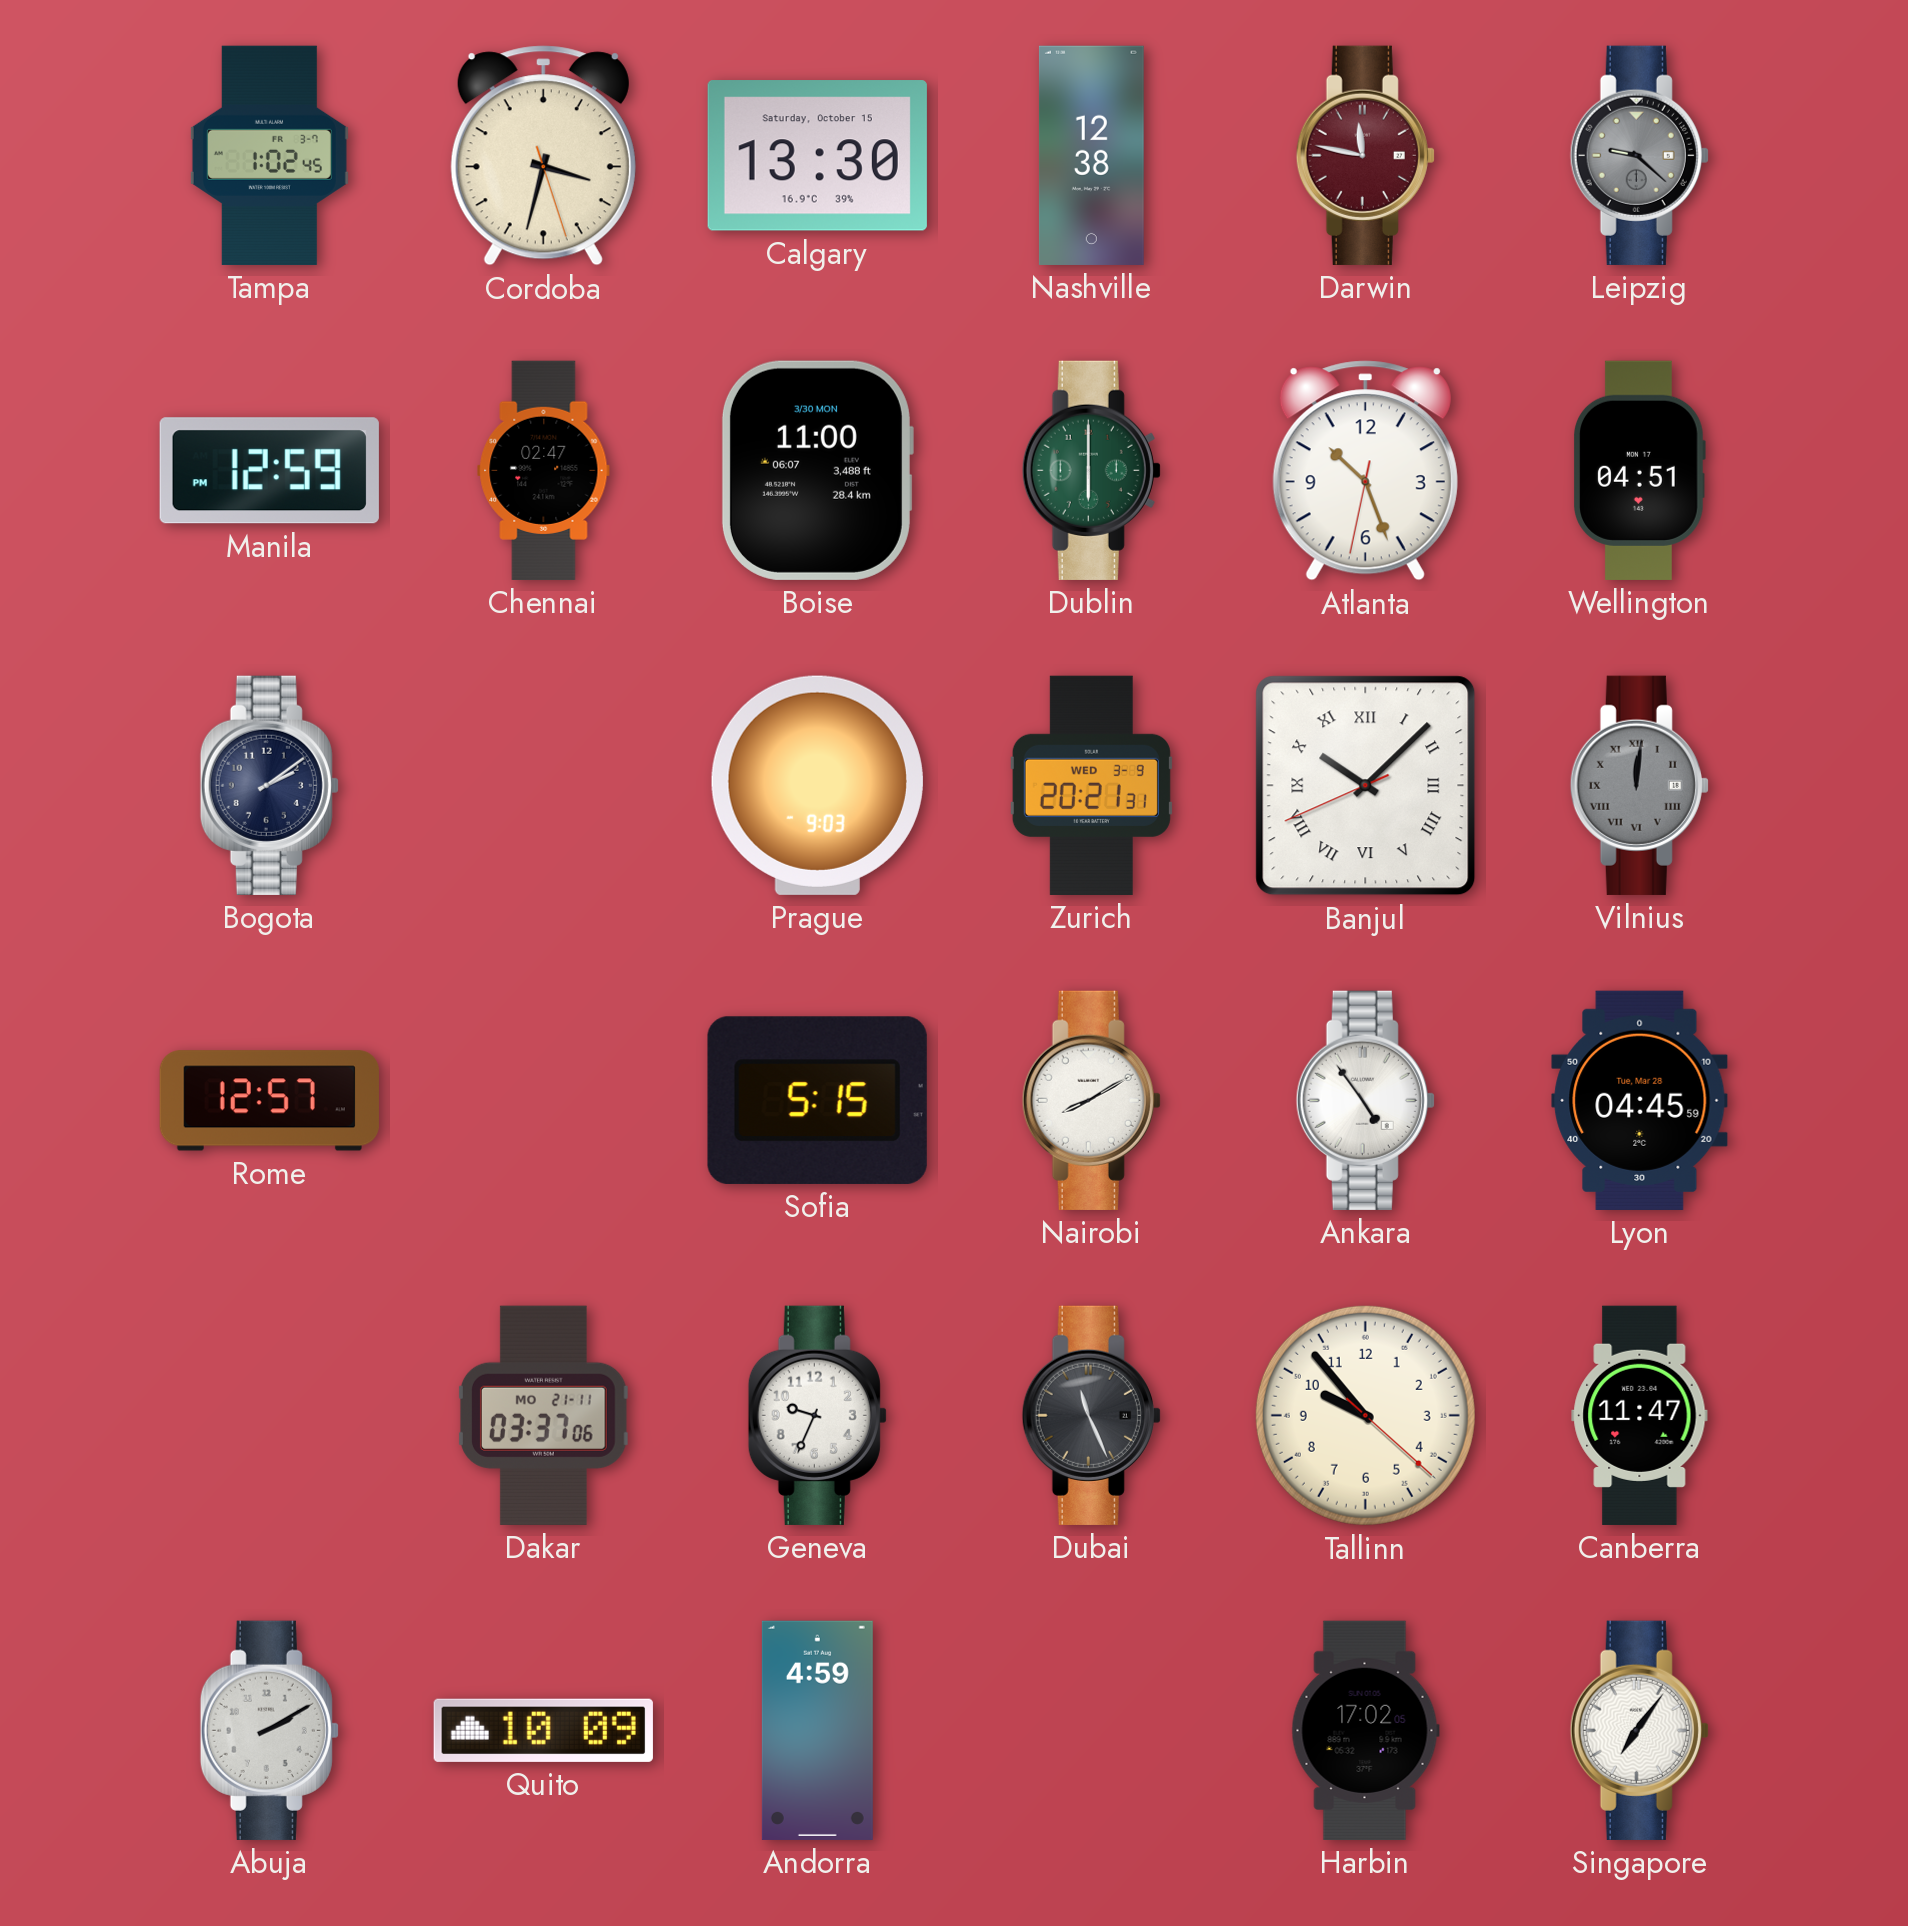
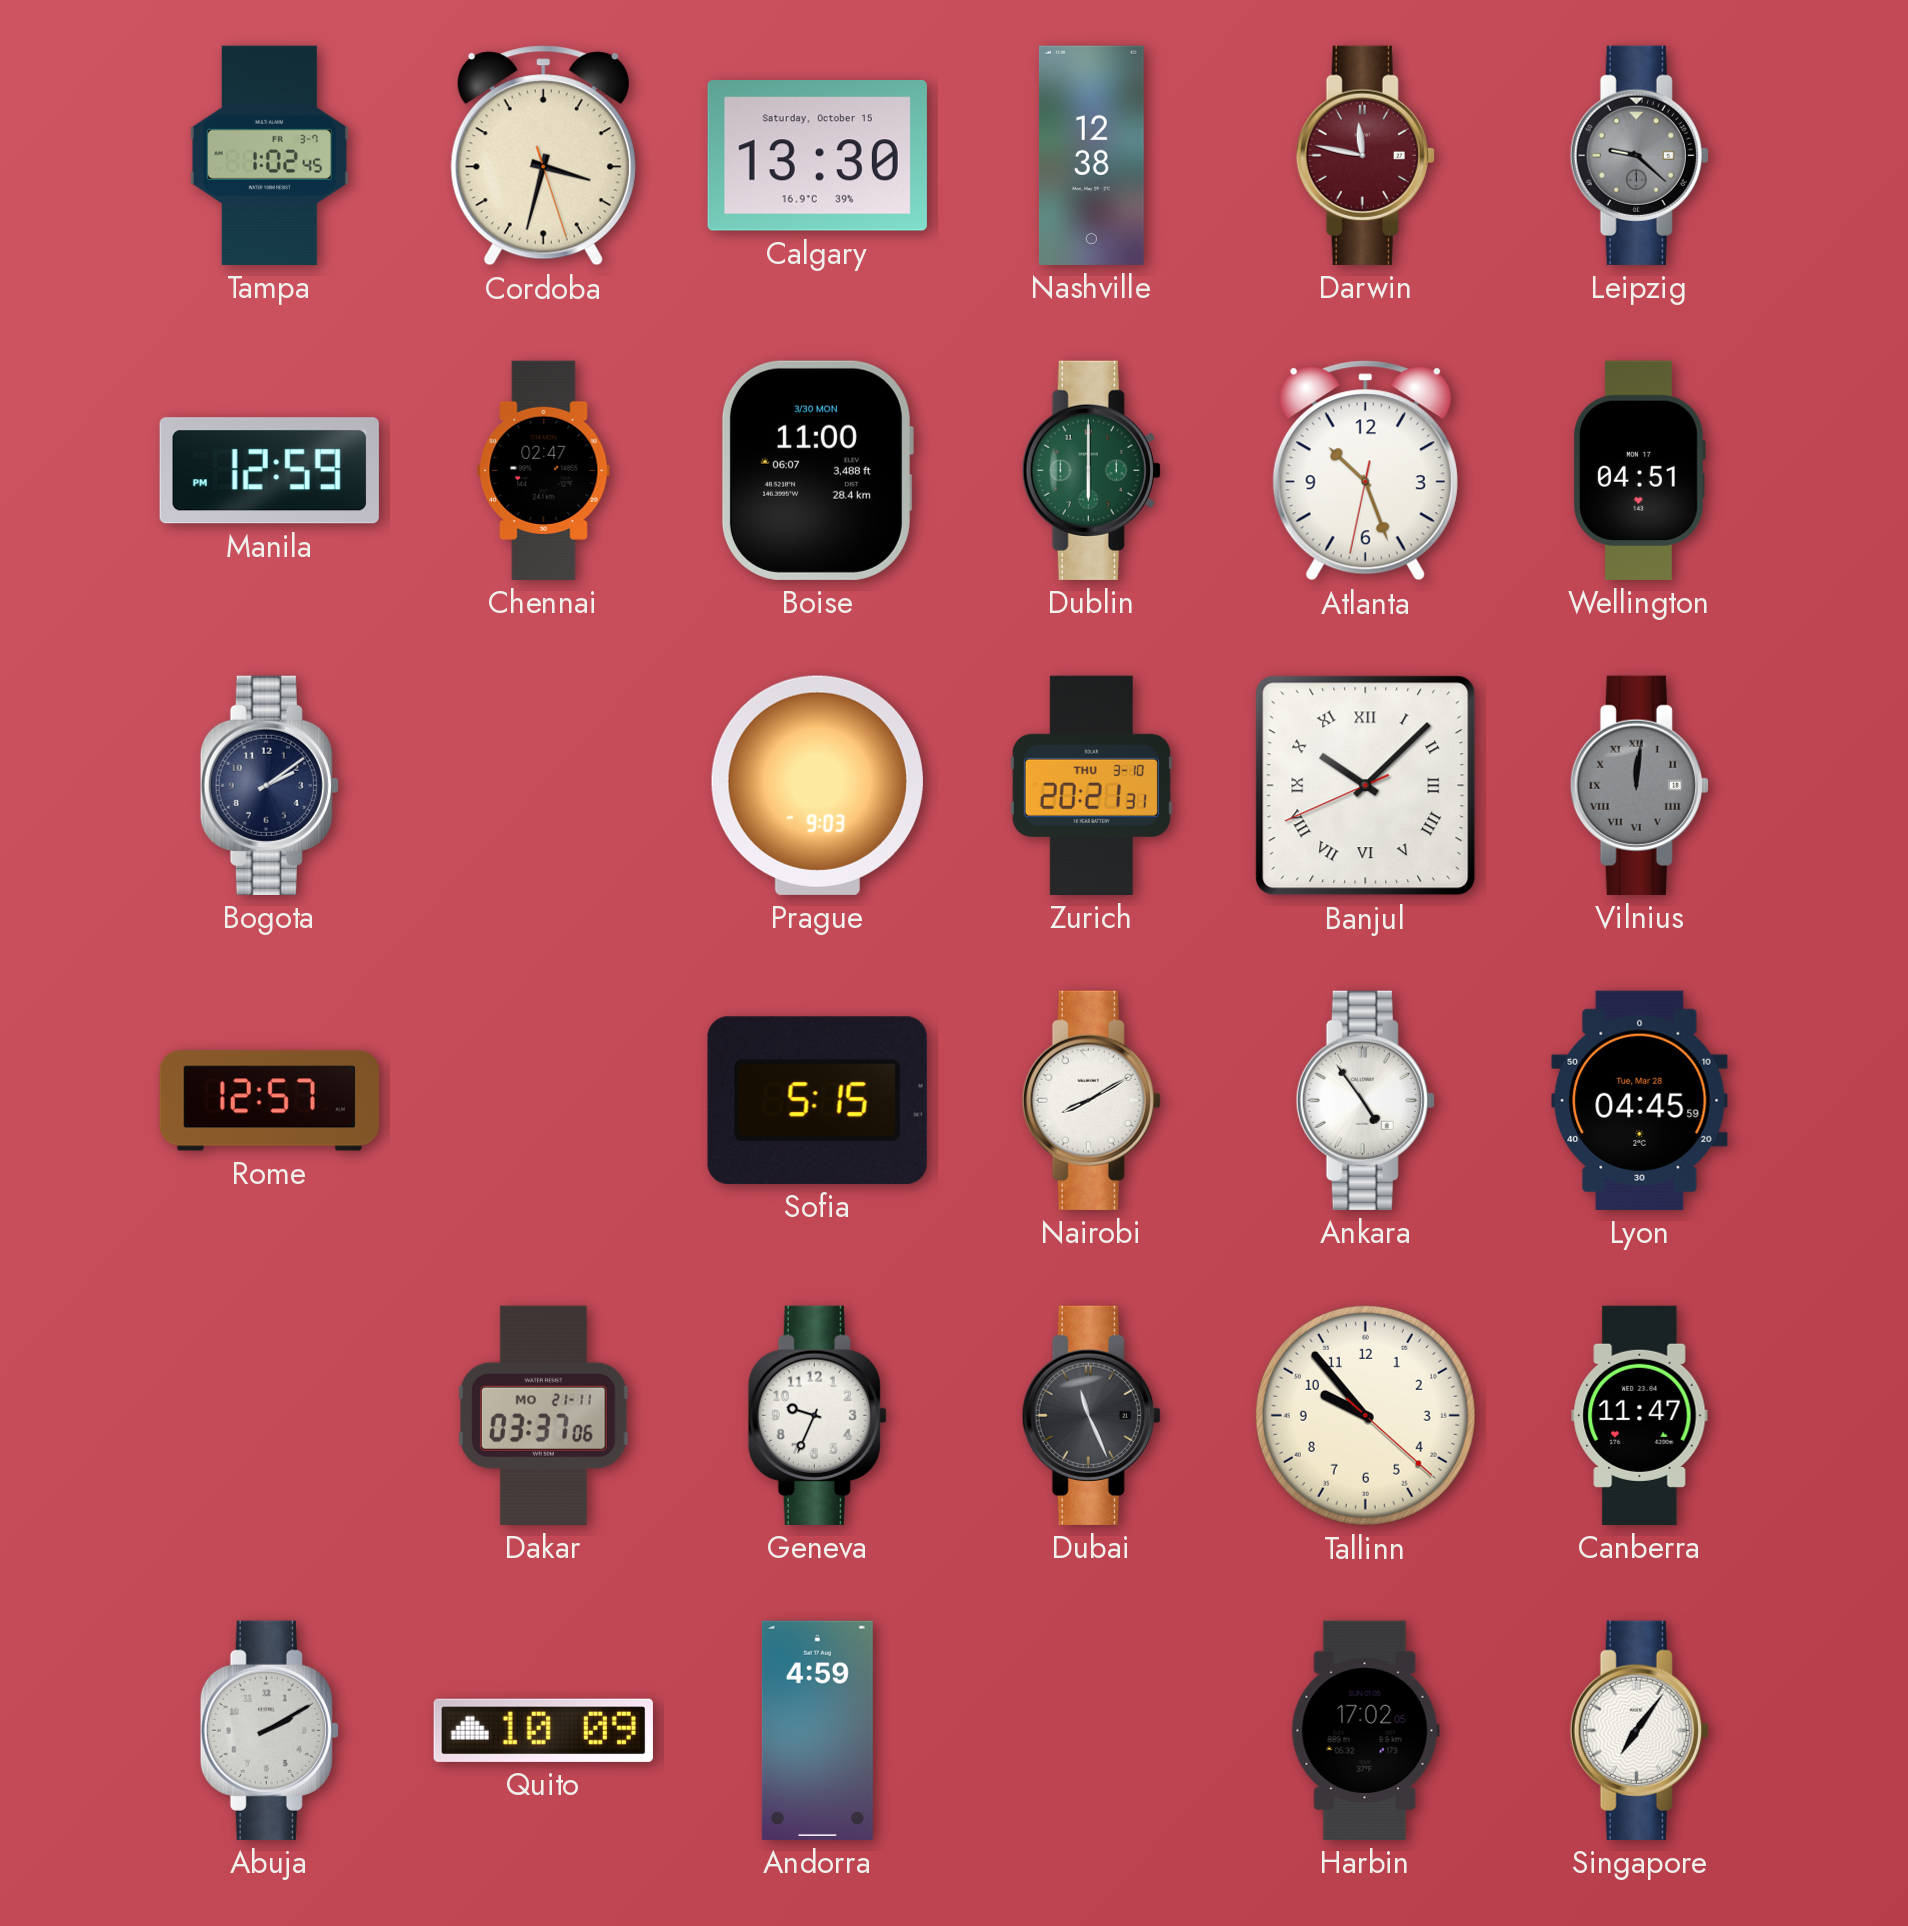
Zurich date: WED 3-9 -> THU 3-10
